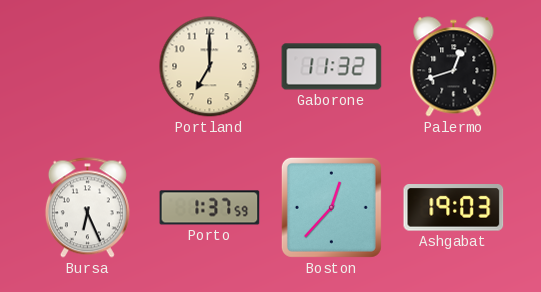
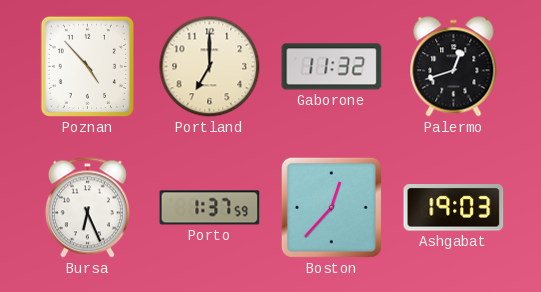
Poznan: none -> 4:53
